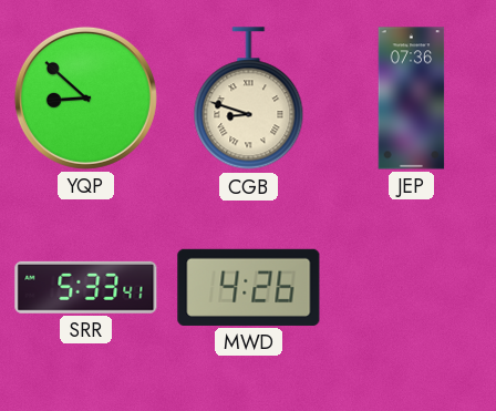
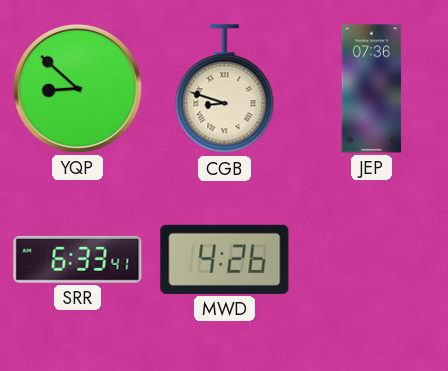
SRR: 5:33 -> 6:33
